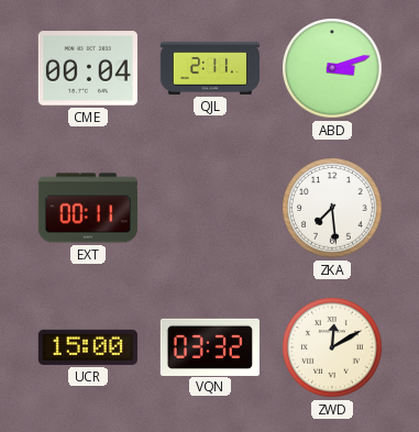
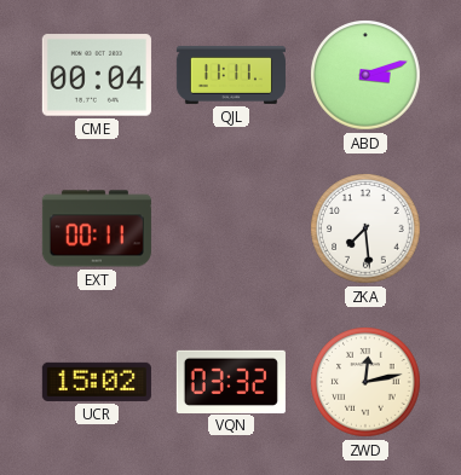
QJL: 2:11 -> 11:11
UCR: 15:00 -> 15:02
ZWD: 12:10 -> 12:13
